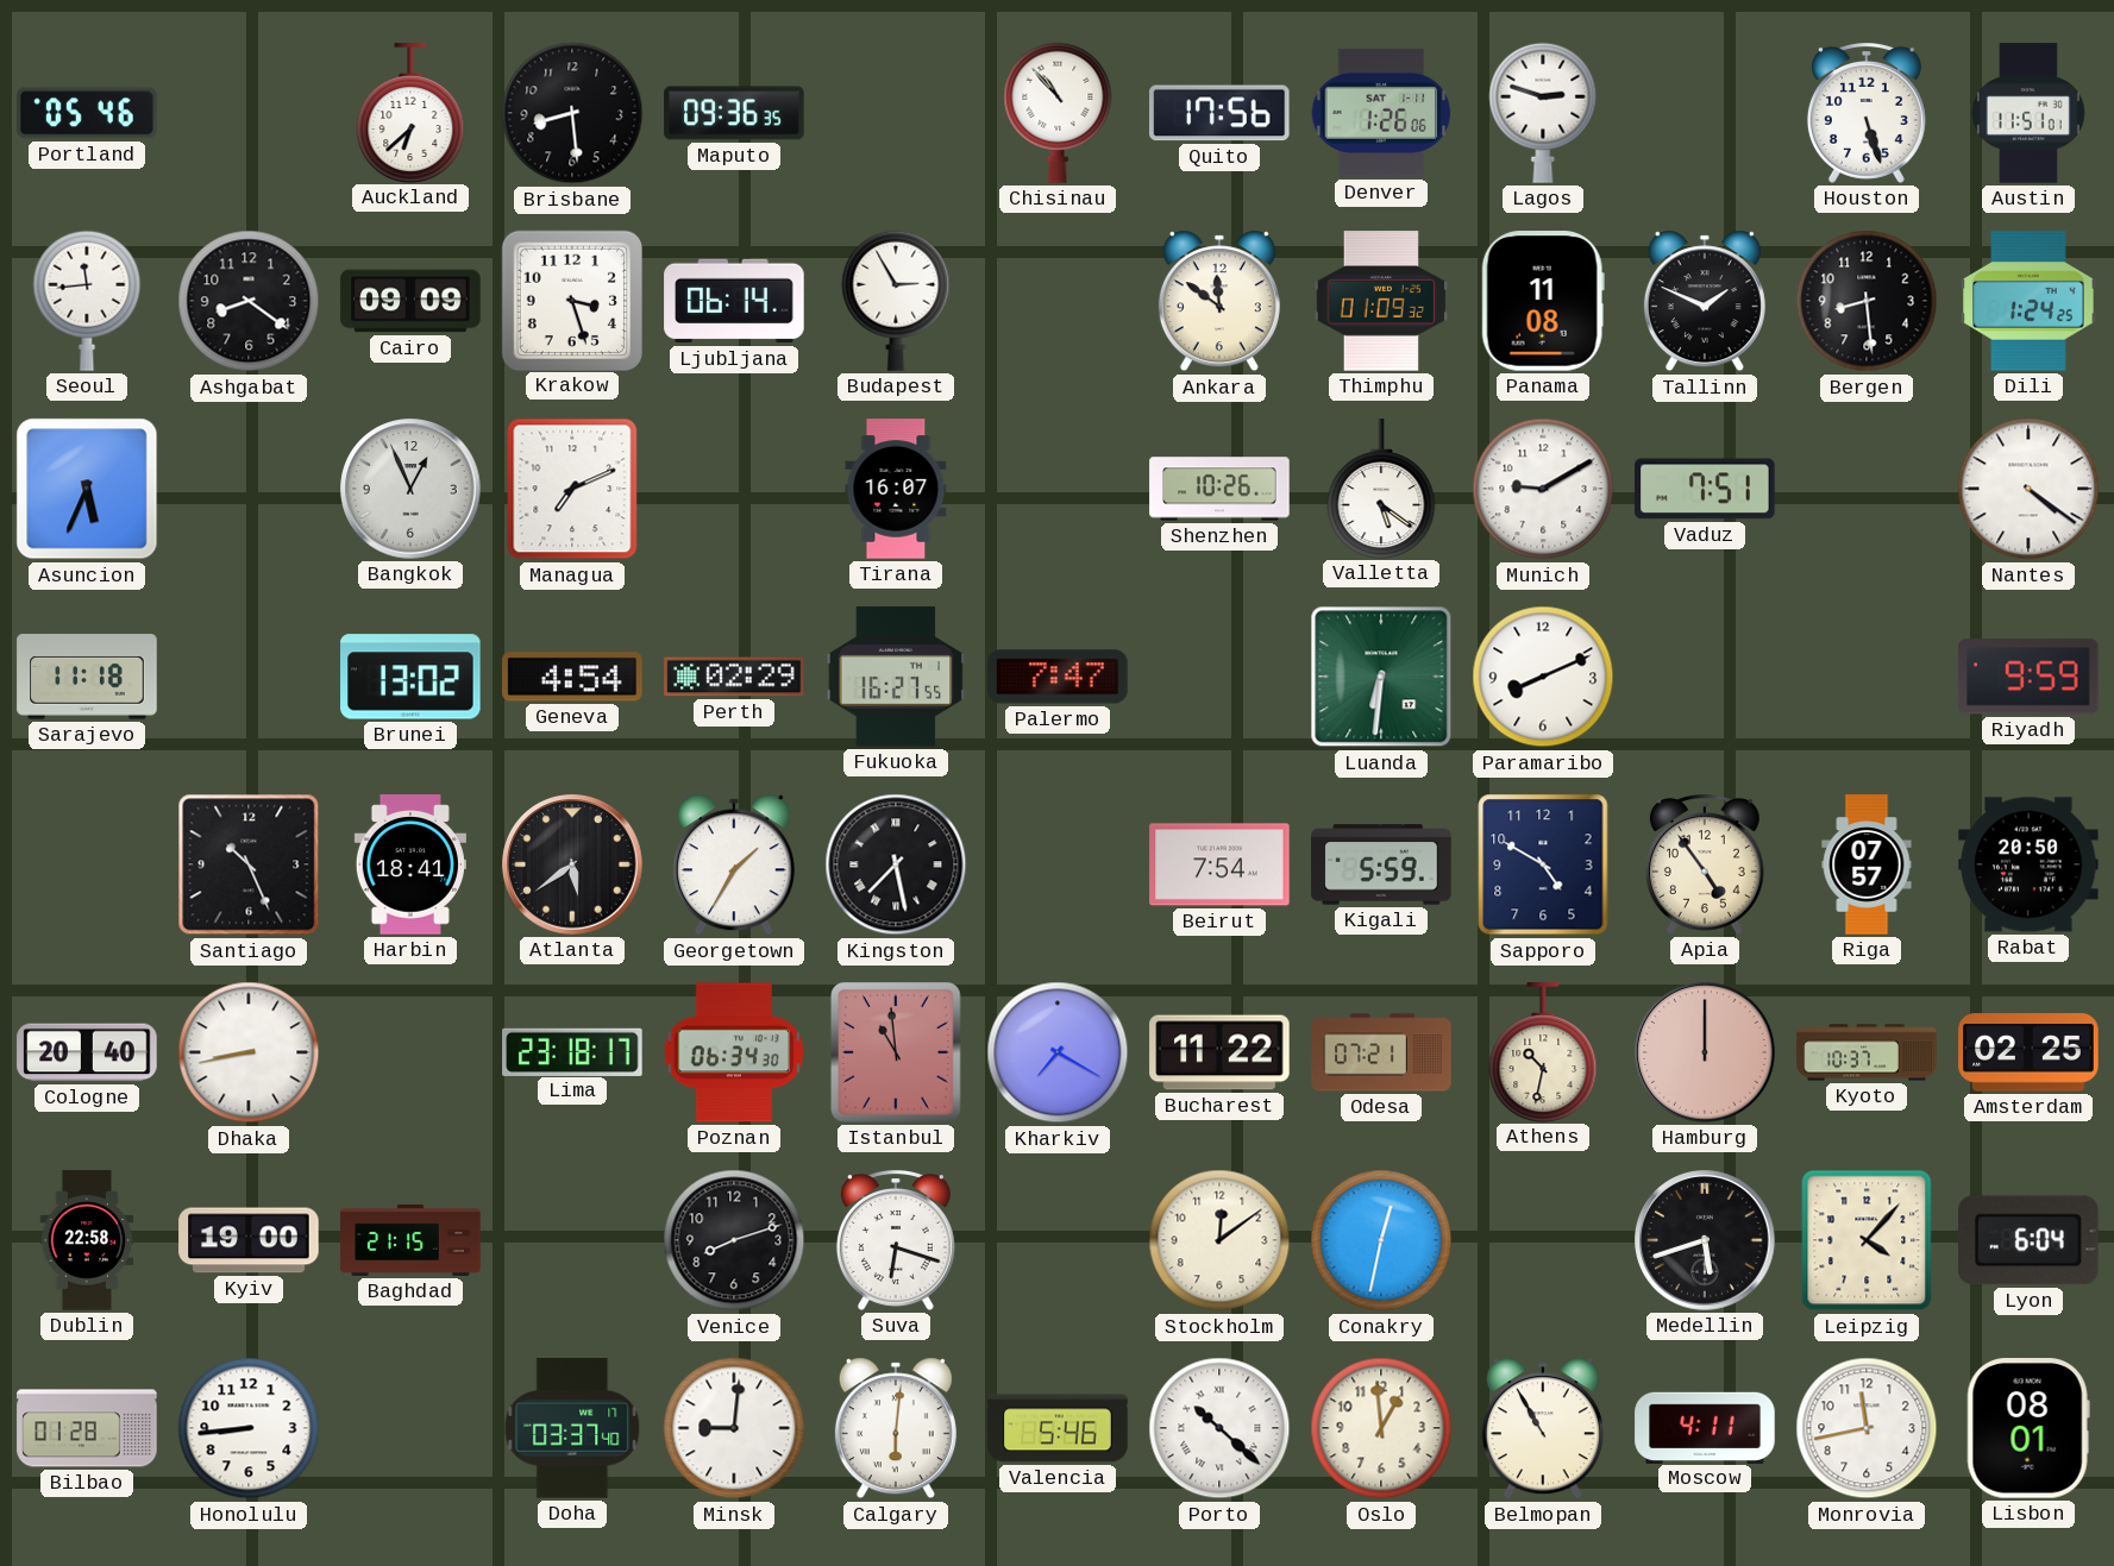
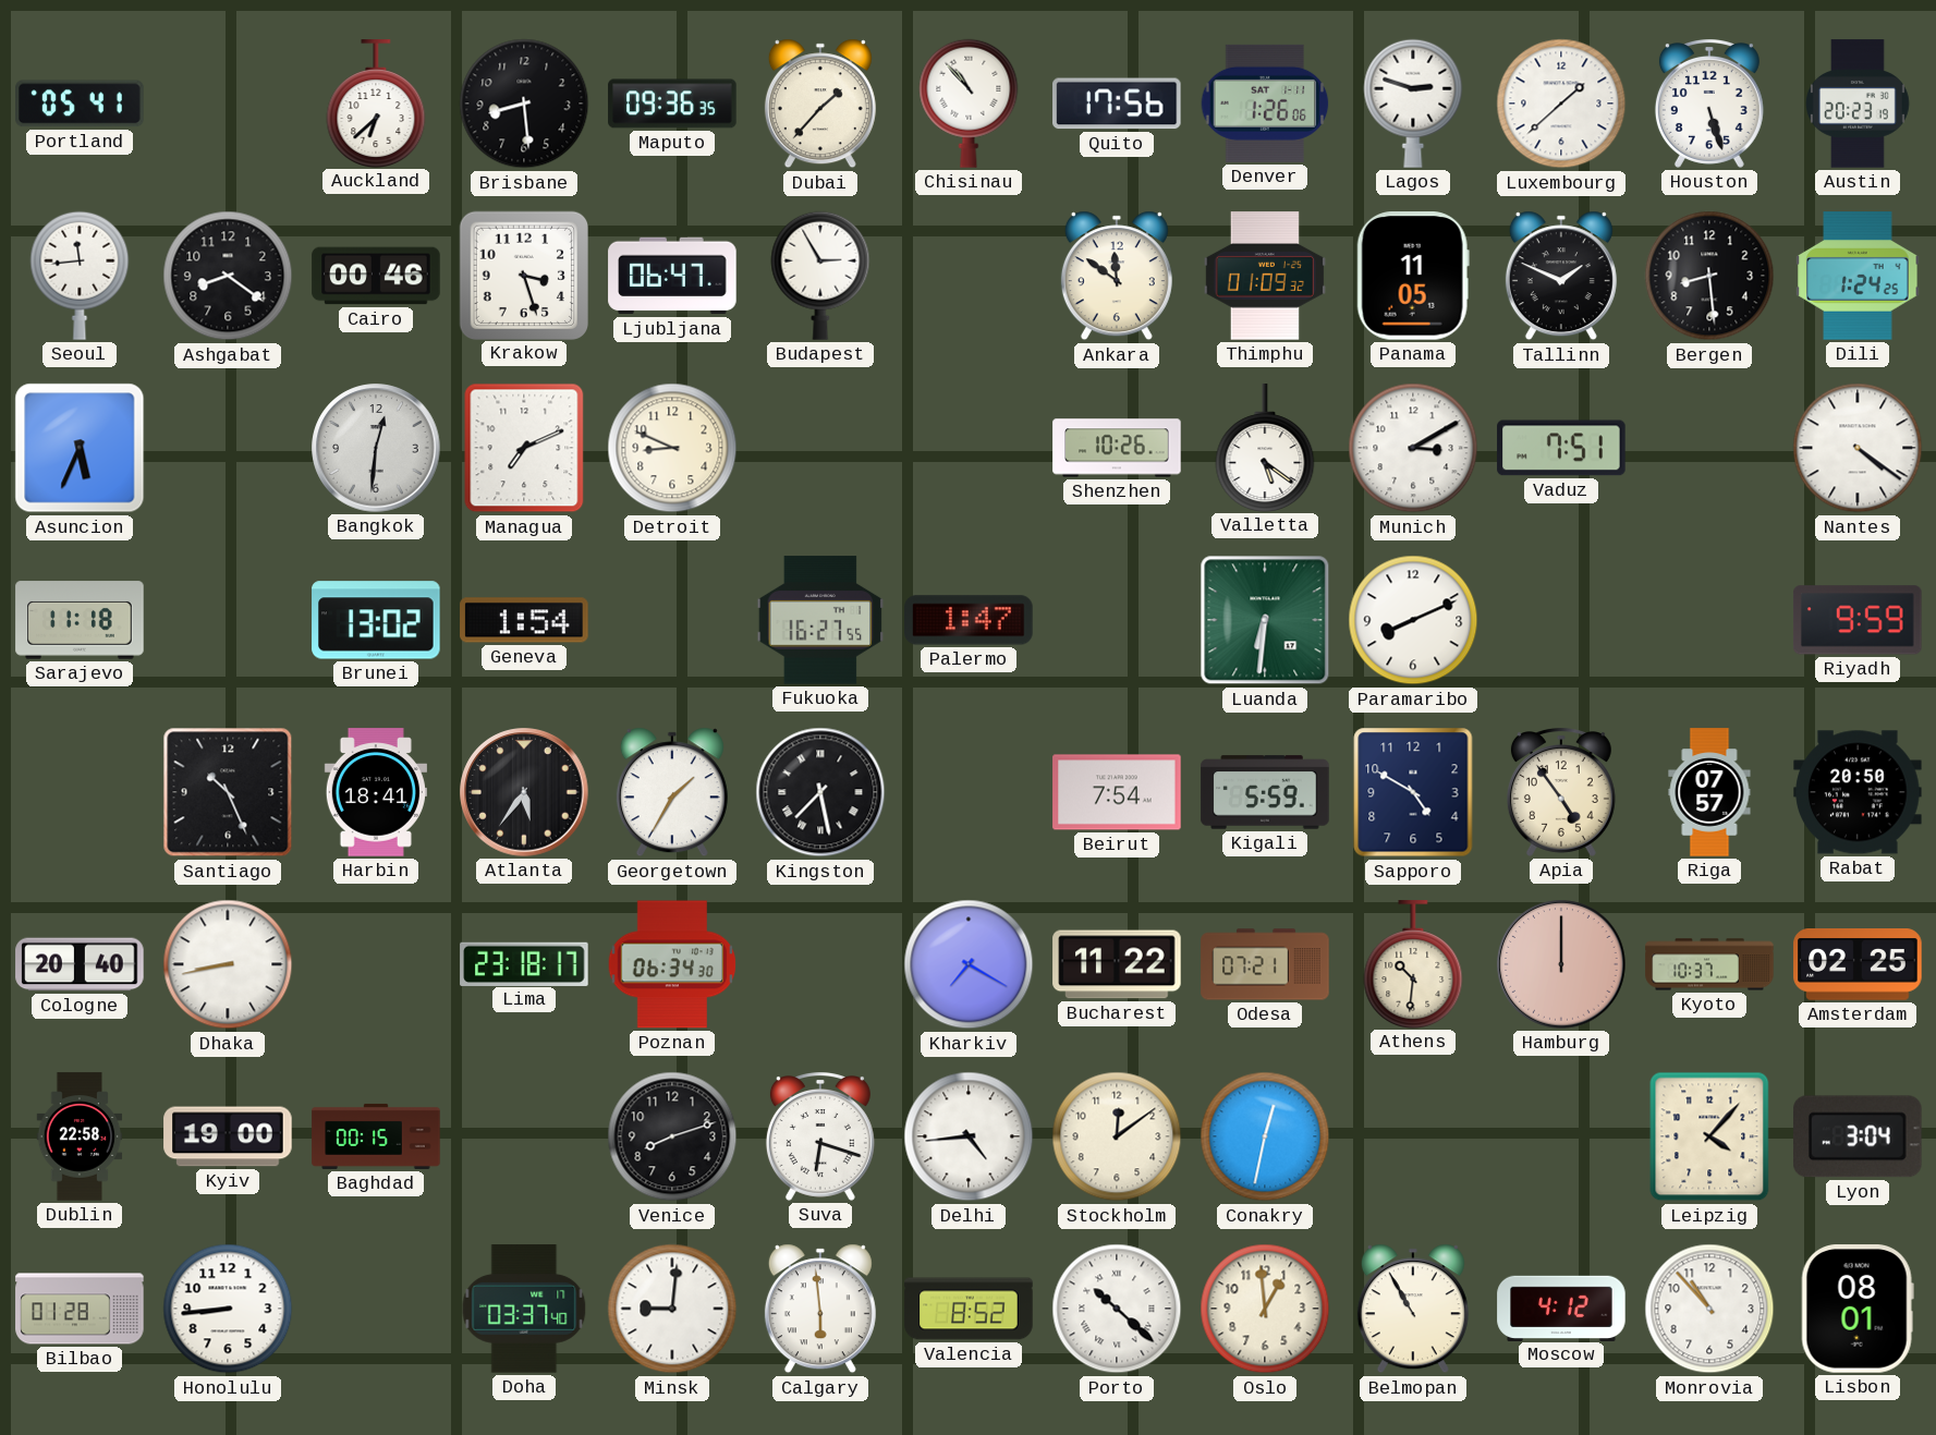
Portland: 05:46 -> 05:41
Dubai: none -> 1:37
Luxembourg: none -> 1:38
Austin: 11:51 -> 20:23
Cairo: 09:09 -> 00:46
Ljubljana: 06:14 -> 06:47
Panama: 11:08 -> 11:05
Bangkok: 12:56 -> 12:31
Detroit: none -> 8:49
Tirana: 16:07 -> none
Munich: 9:10 -> 3:10
Geneva: 4:54 -> 1:54
Perth: 02:29 -> none
Palermo: 7:47 -> 1:47
Atlanta: 5:39 -> 5:36
Istanbul: 10:59 -> none
Athens: 10:32 -> 10:31
Baghdad: 21:15 -> 00:15
Delhi: none -> 4:44
Medellin: 5:42 -> none
Lyon: 6:04 -> 3:04
Calgary: 6:01 -> 5:59
Valencia: 5:46 -> 8:52
Moscow: 4:11 -> 4:12
Monrovia: 11:43 -> 10:53
